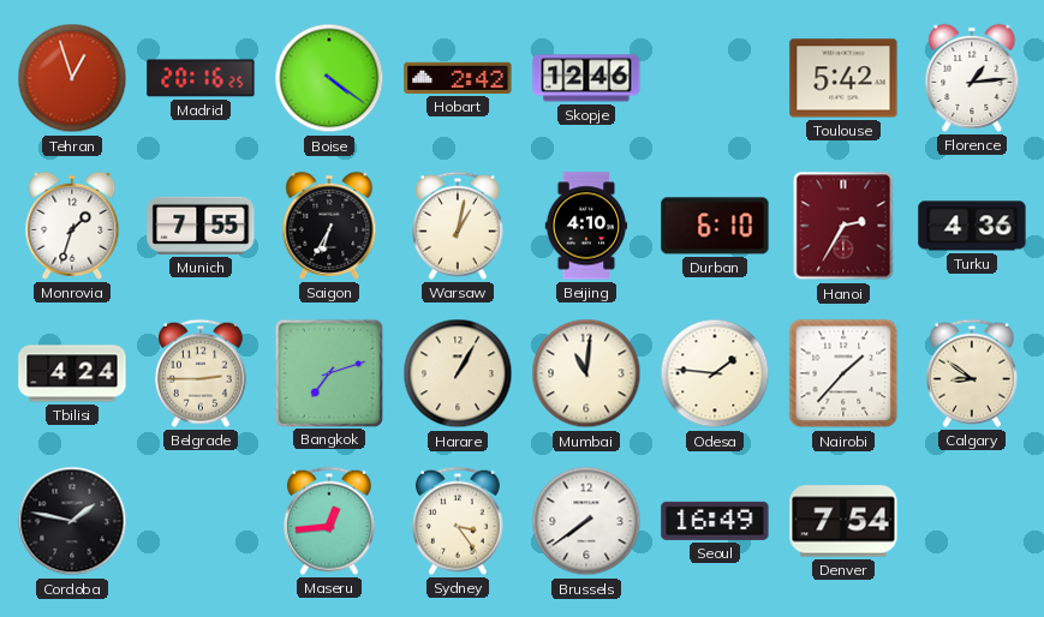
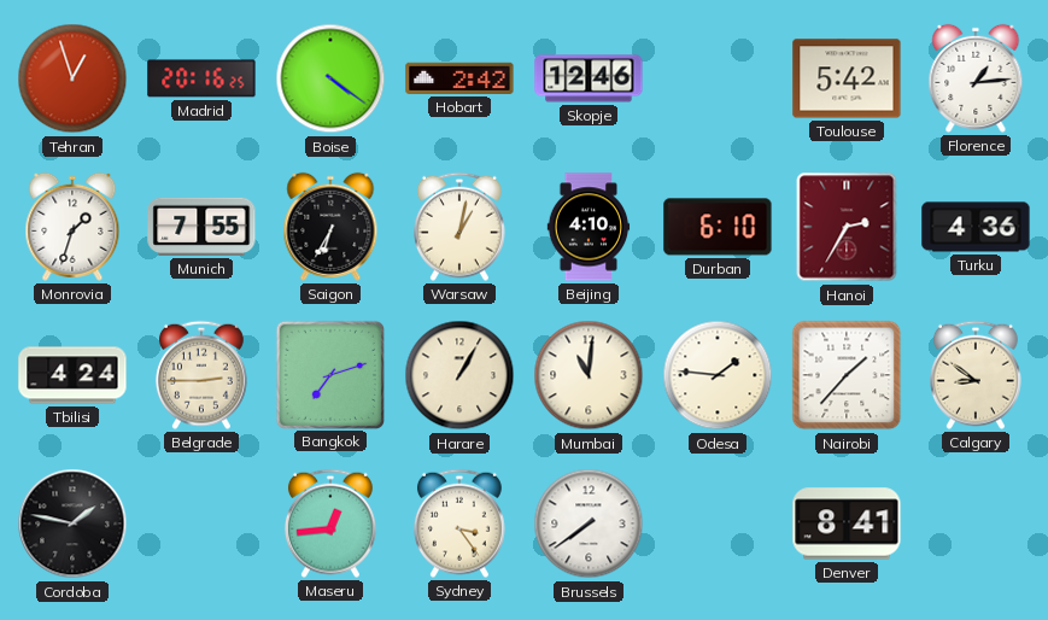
Seoul: 16:49 -> none
Denver: 7:54 -> 8:41
